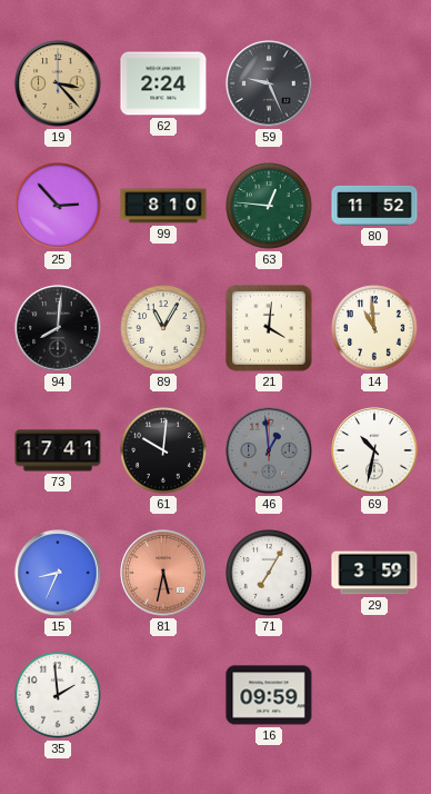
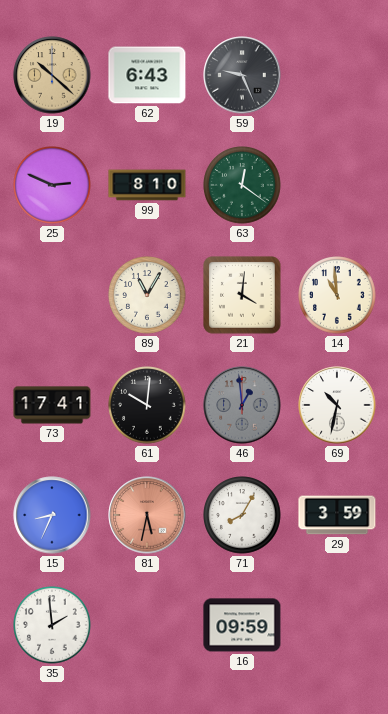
19: 3:23 -> 10:22
62: 2:24 -> 6:43
25: 2:53 -> 2:49
63: 12:46 -> 12:21
80: 11:52 -> none
94: 8:01 -> none
71: 7:05 -> 8:05
